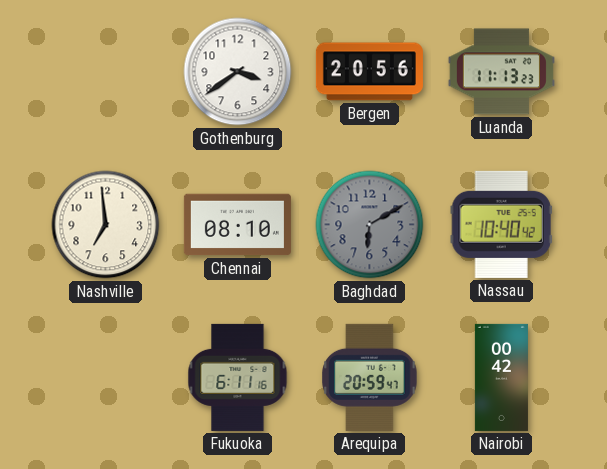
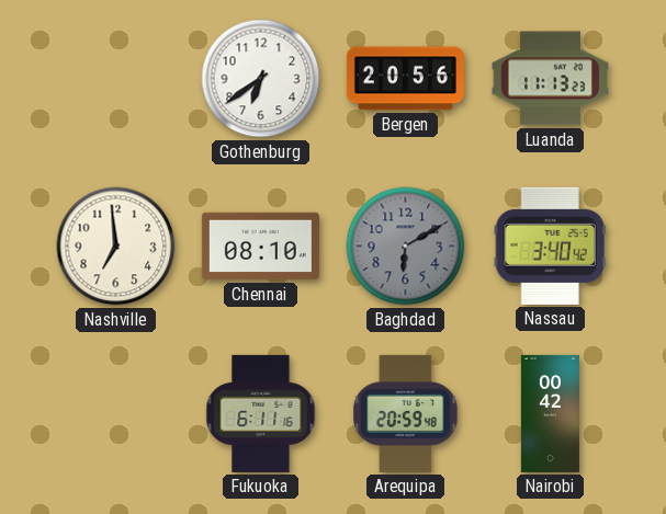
Gothenburg: 3:39 -> 6:39
Nassau: 10:40 -> 3:40
Arequipa: 20:59:47 -> 20:59:48
